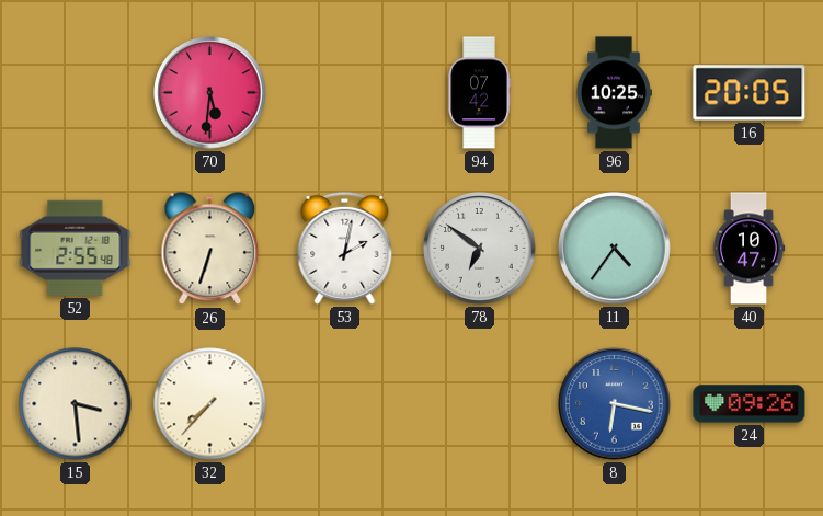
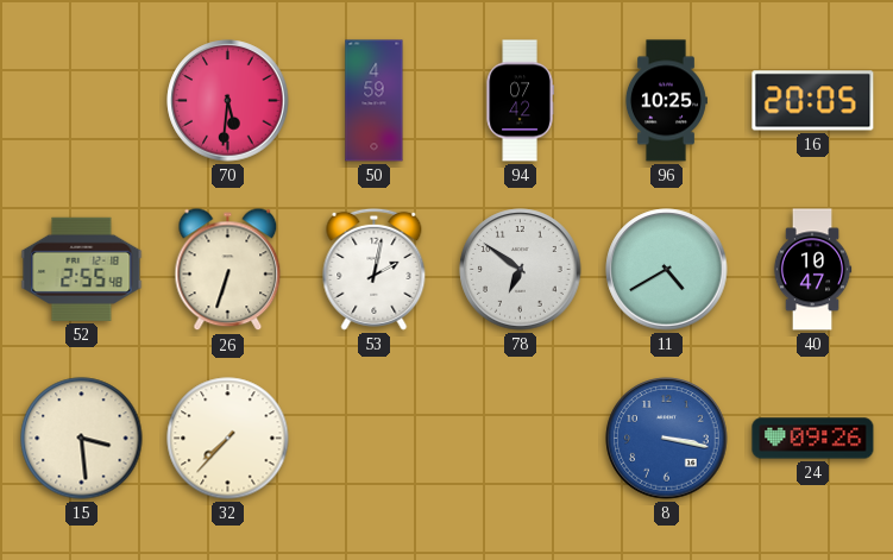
50: none -> 4:59
11: 4:36 -> 4:40
8: 6:17 -> 3:17
